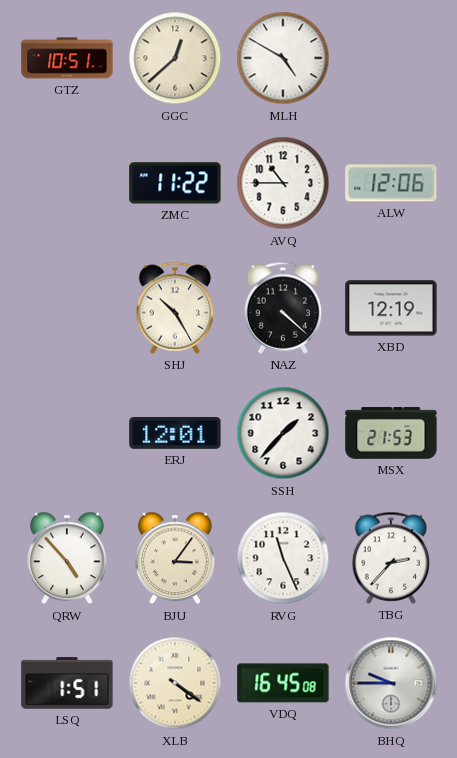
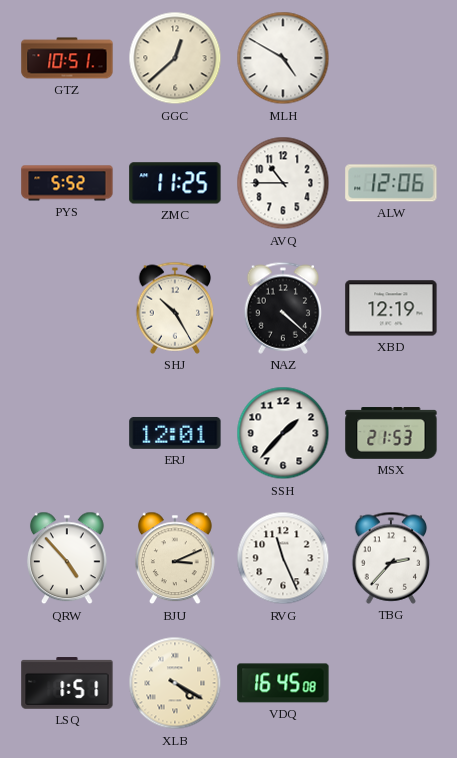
PYS: none -> 5:52
ZMC: 11:22 -> 11:25
BJU: 3:06 -> 3:11
XLB: 4:21 -> 4:20
BHQ: 9:45 -> none
